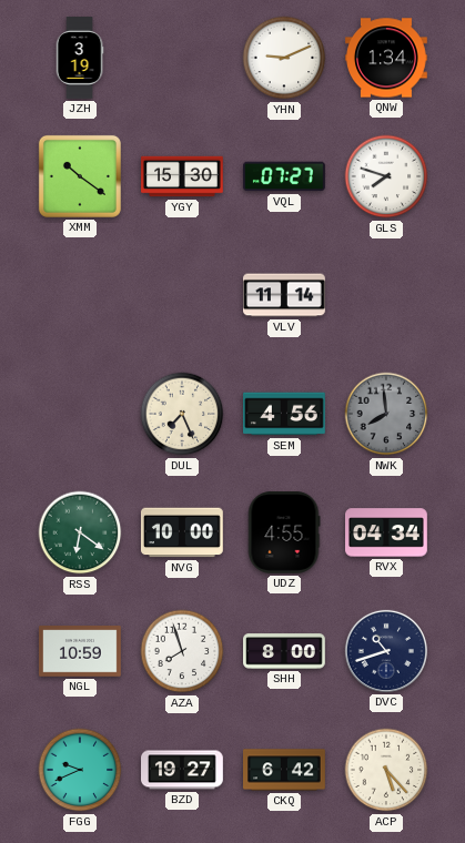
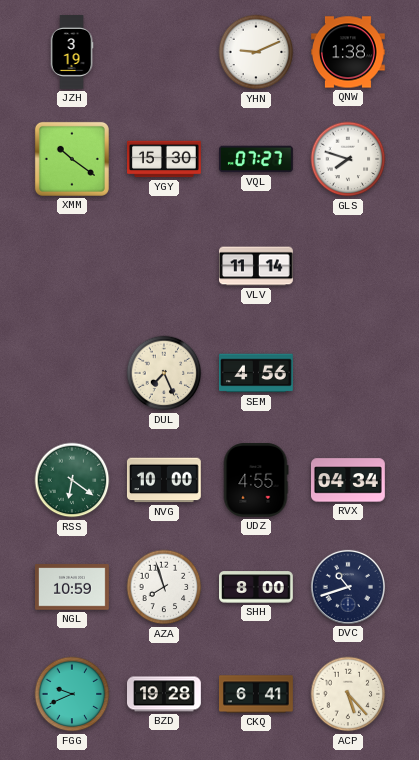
QNW: 1:34 -> 1:38
NWK: 7:59 -> none
BZD: 19:27 -> 19:28
CKQ: 6:42 -> 6:41
